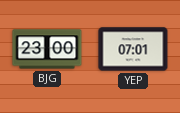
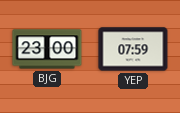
YEP: 07:01 -> 07:59
